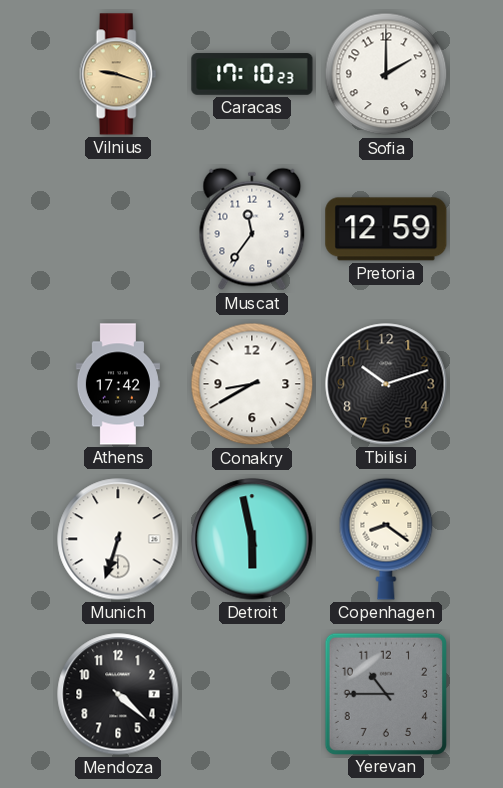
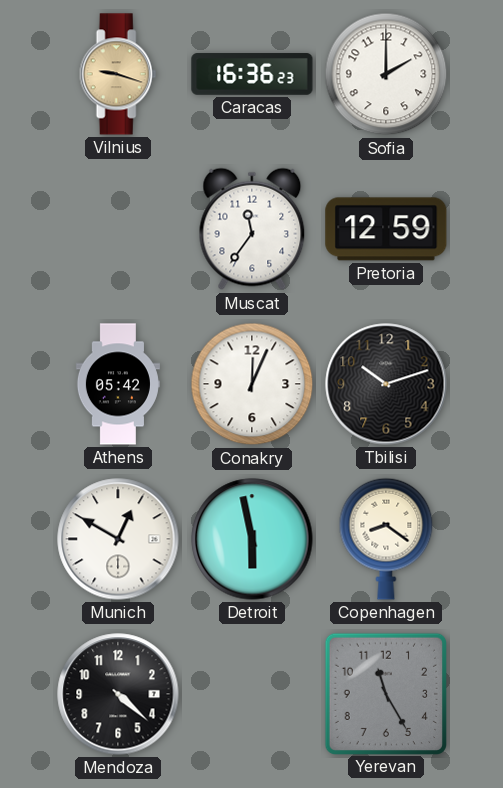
Caracas: 17:10 -> 16:36
Athens: 17:42 -> 05:42
Conakry: 8:40 -> 12:04
Munich: 6:33 -> 12:50
Yerevan: 10:45 -> 11:25
